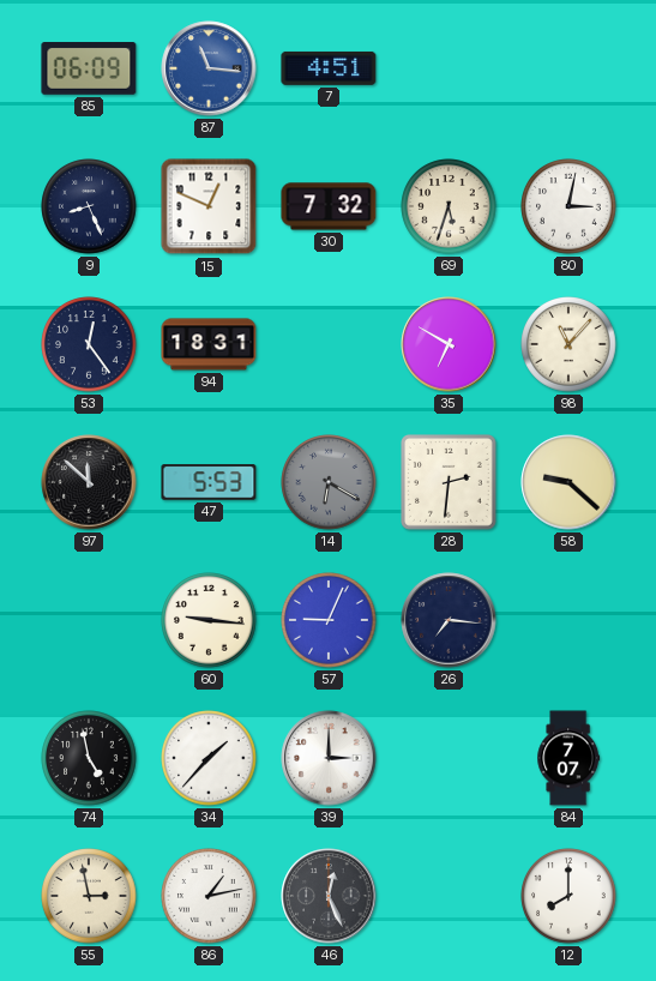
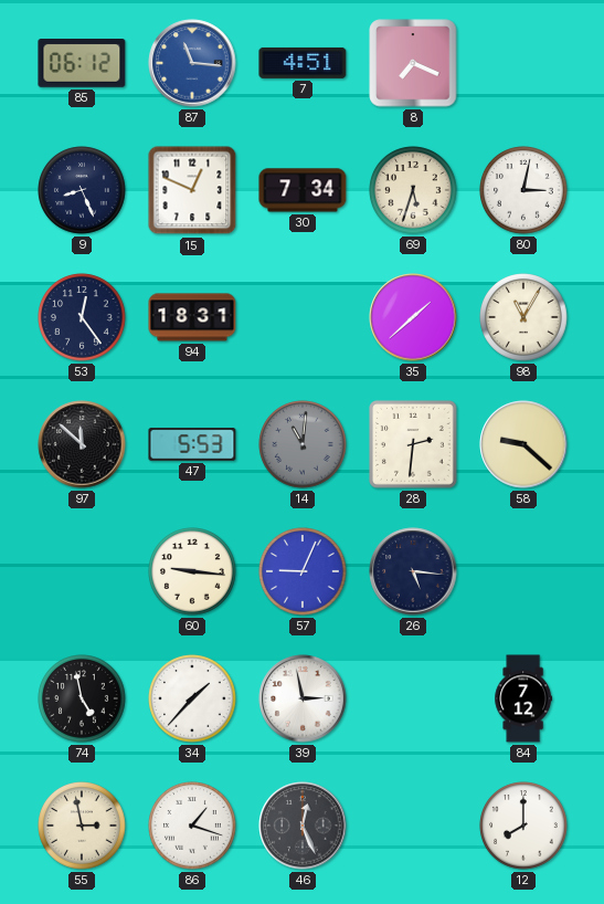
85: 06:09 -> 06:12
8: none -> 7:19
30: 7:32 -> 7:34
35: 6:50 -> 1:38
98: 11:07 -> 11:05
14: 6:20 -> 11:01
26: 7:16 -> 5:16
39: 3:00 -> 2:58
84: 7:07 -> 7:12
86: 1:13 -> 1:18
